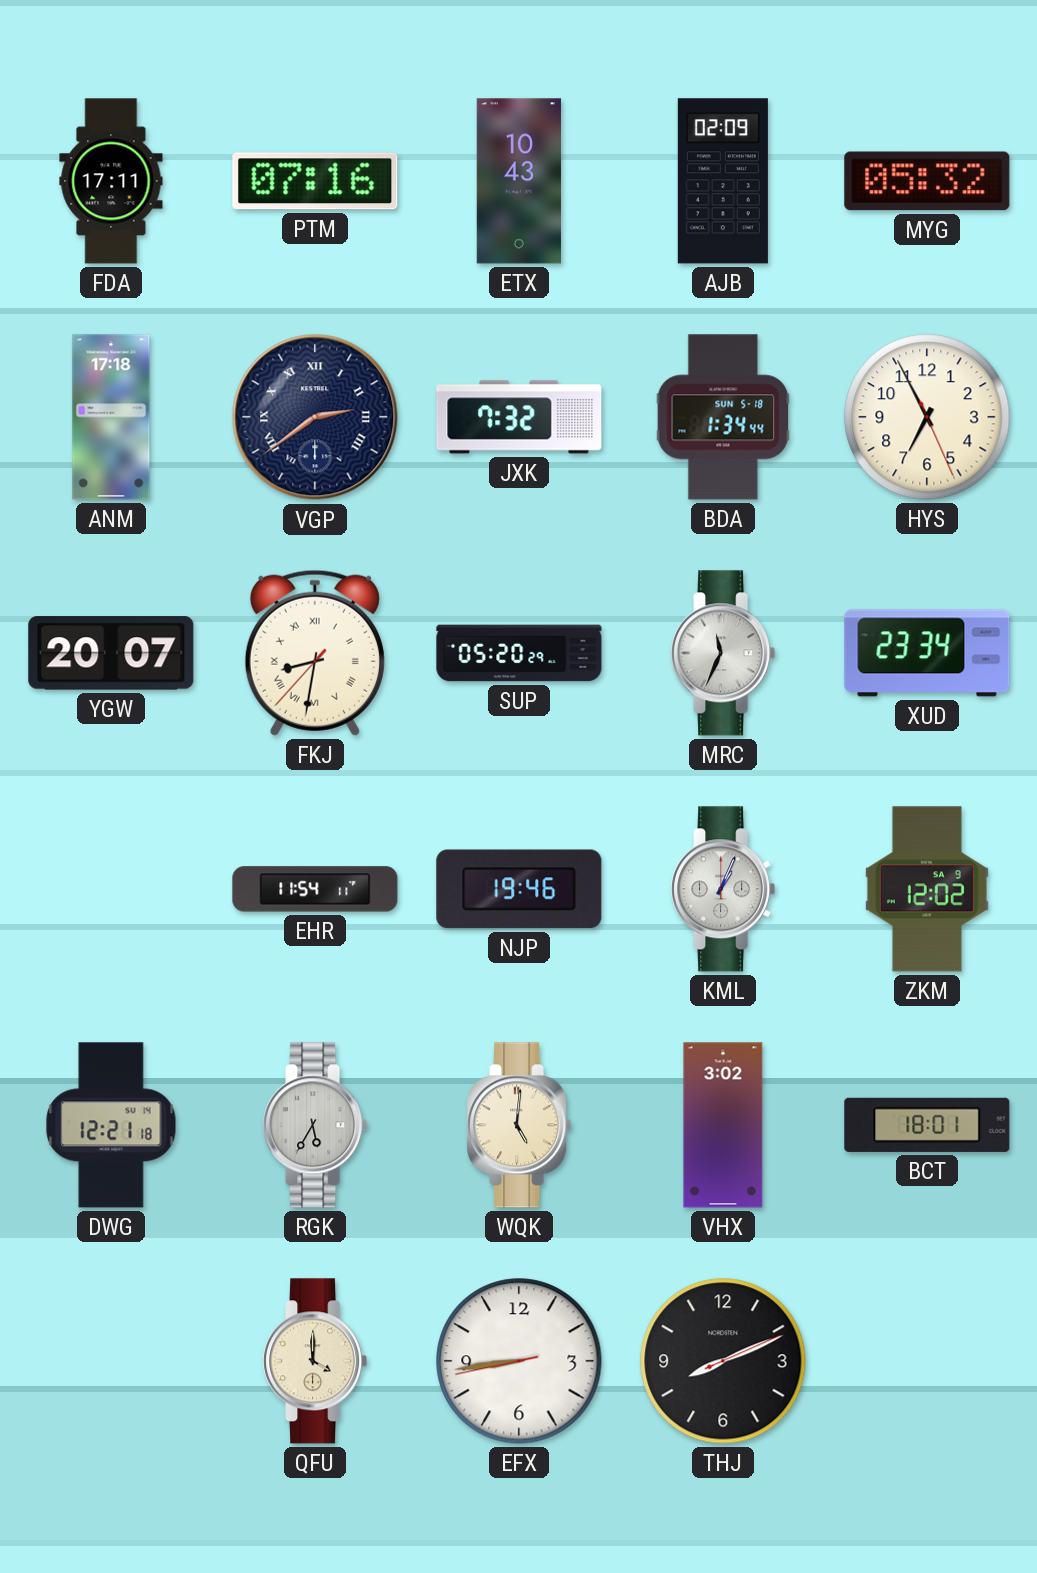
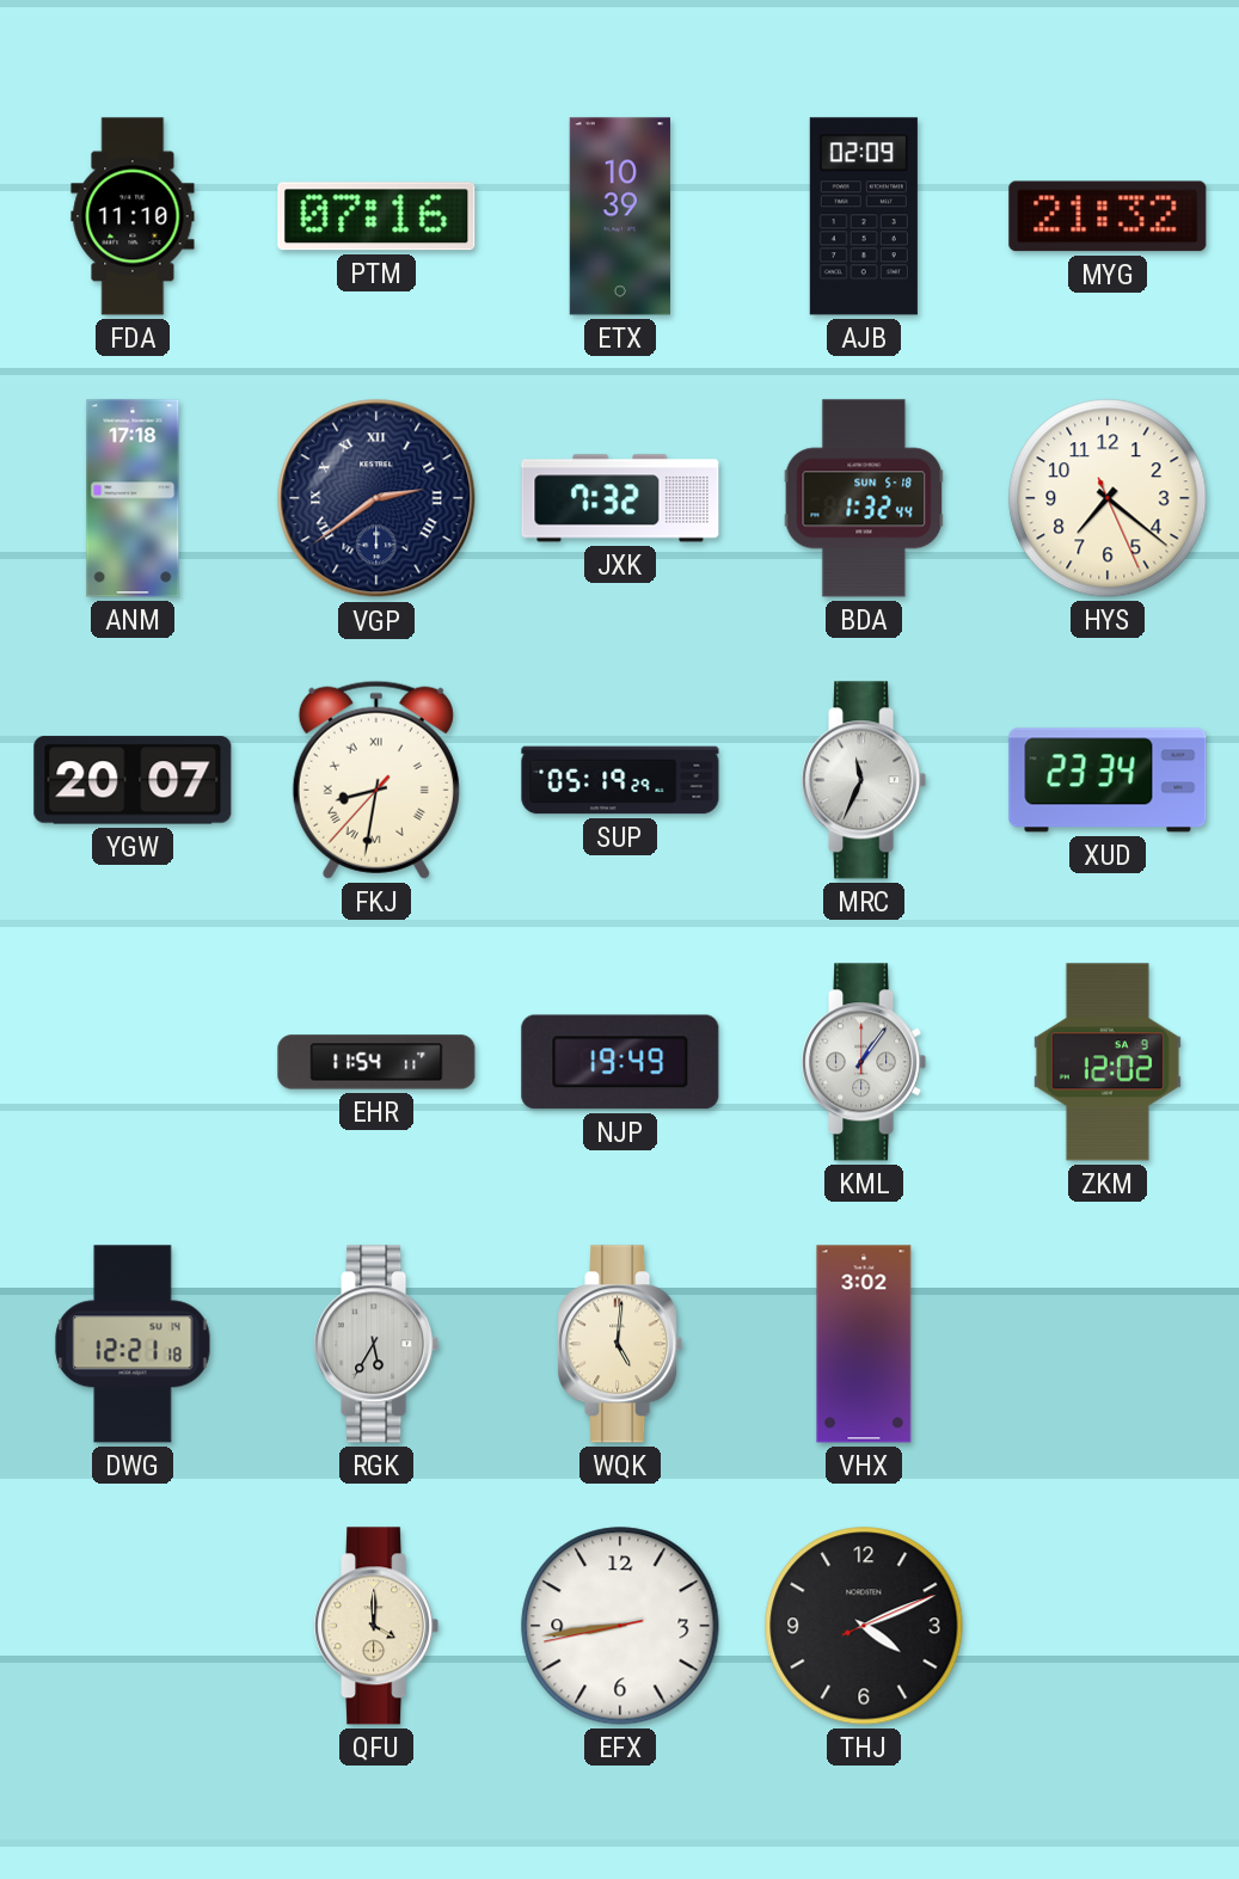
FDA: 17:11 -> 11:10
ETX: 10:43 -> 10:39
MYG: 05:32 -> 21:32
BDA: 1:34 -> 1:32
HYS: 6:55 -> 7:21
SUP: 05:20 -> 05:19
NJP: 19:46 -> 19:49
KML: 1:04 -> 1:06
BCT: 18:01 -> none
THJ: 8:11 -> 4:11
